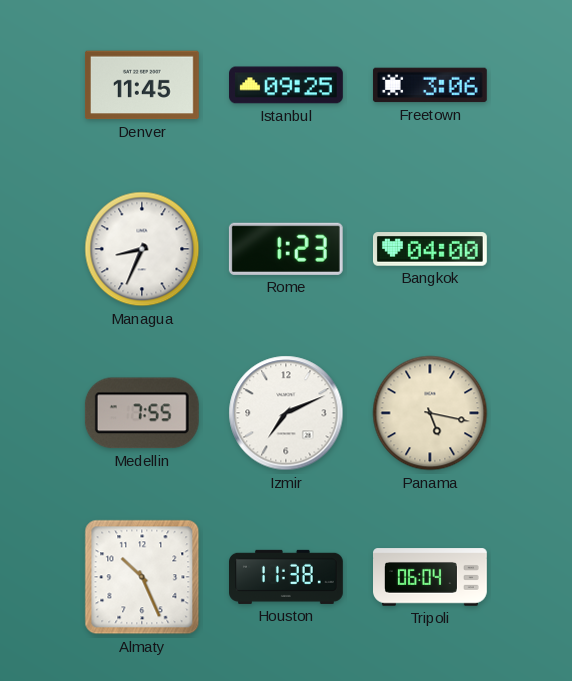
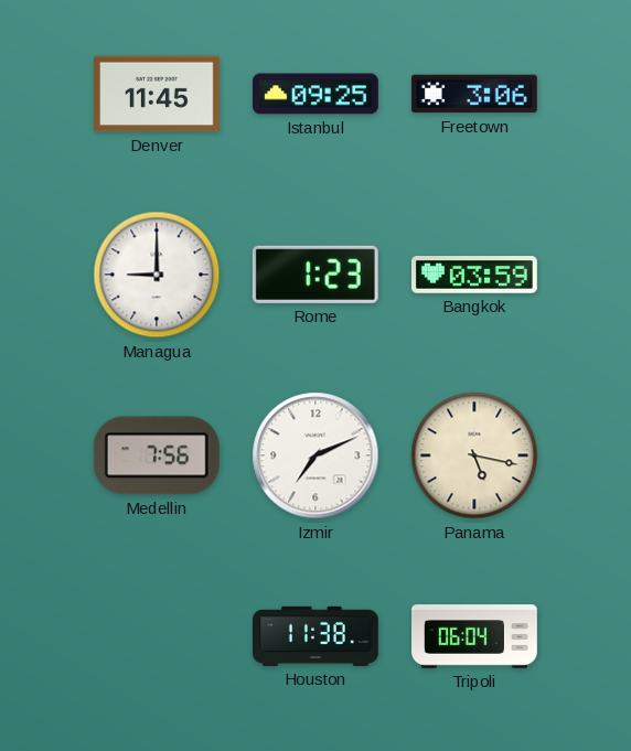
Managua: 8:34 -> 9:00
Bangkok: 04:00 -> 03:59
Medellin: 7:55 -> 7:56
Almaty: 10:26 -> none
